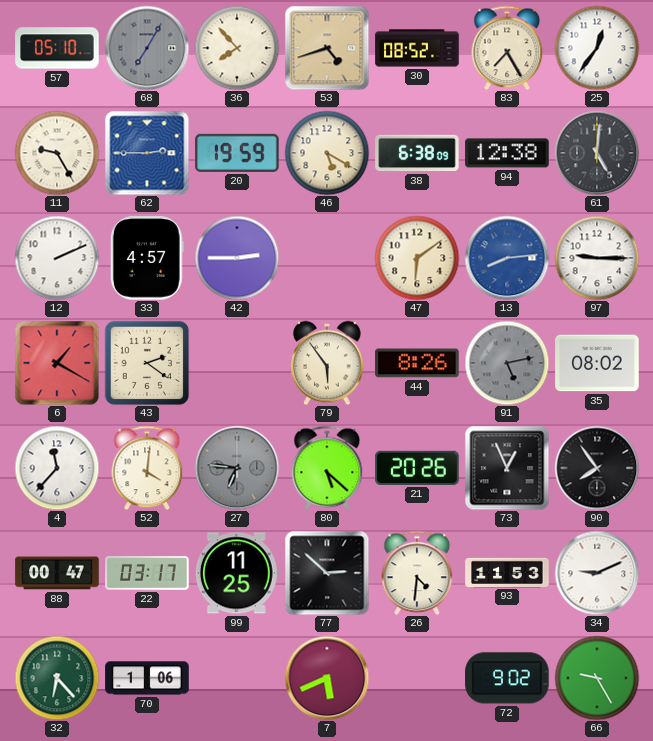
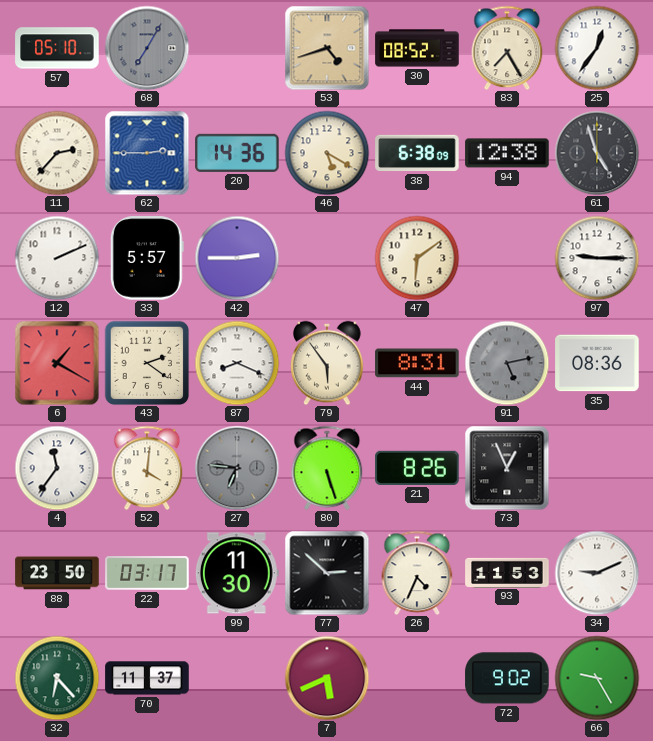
36: 7:53 -> none
11: 9:25 -> 2:37
20: 19:59 -> 14:36
61: 5:01 -> 4:57
33: 4:57 -> 5:57
13: 8:14 -> none
87: none -> 8:19
44: 8:26 -> 8:31
35: 08:02 -> 08:36
4: 11:37 -> 11:36
80: 5:22 -> 5:27
21: 20:26 -> 8:26
90: 7:54 -> none
88: 00:47 -> 23:50
99: 11:25 -> 11:30
26: 4:31 -> 4:34
70: 1:06 -> 11:37
